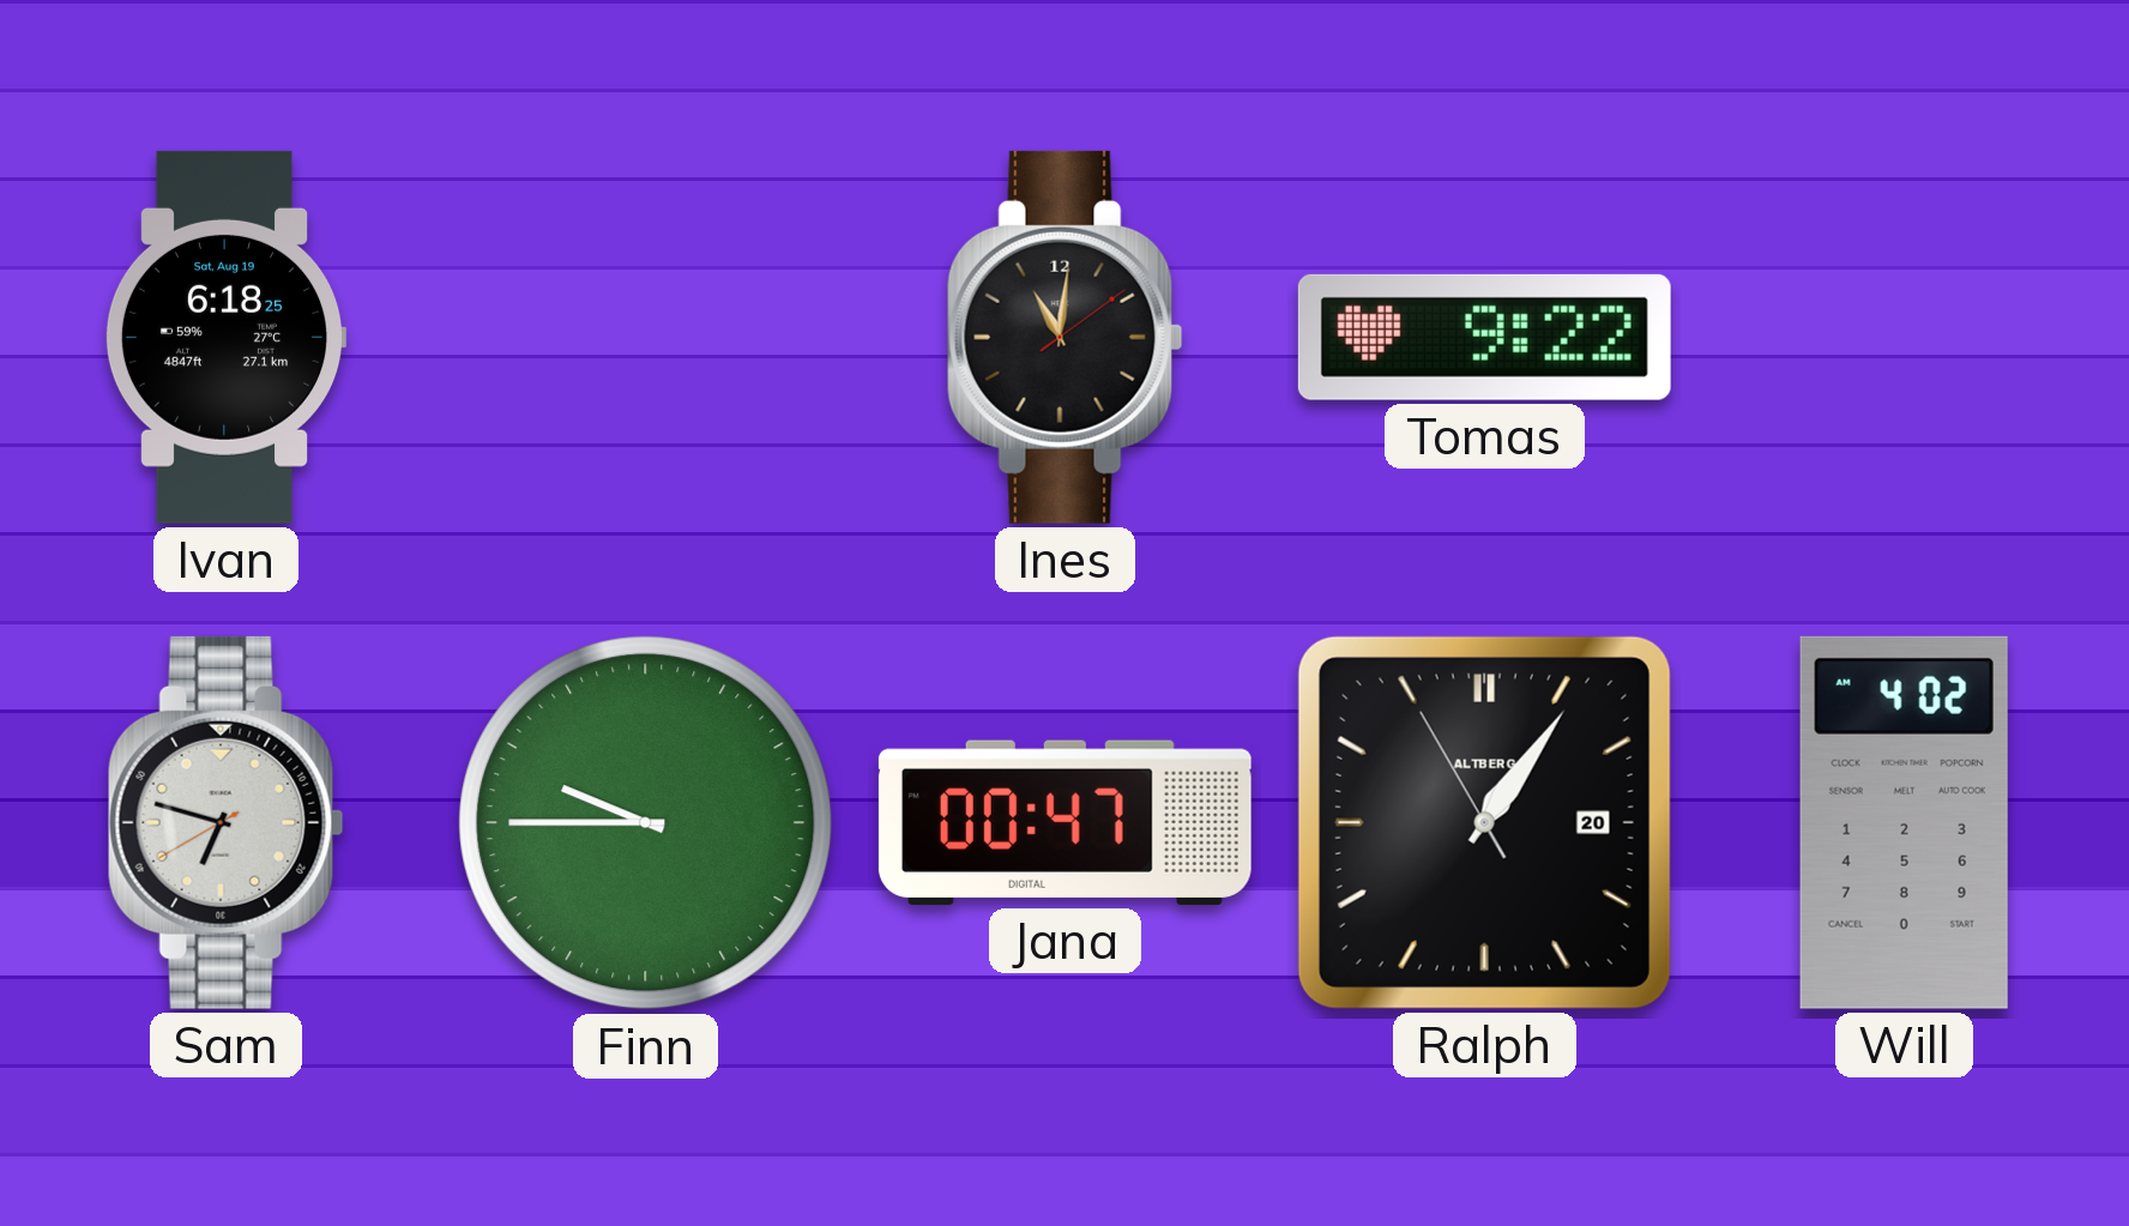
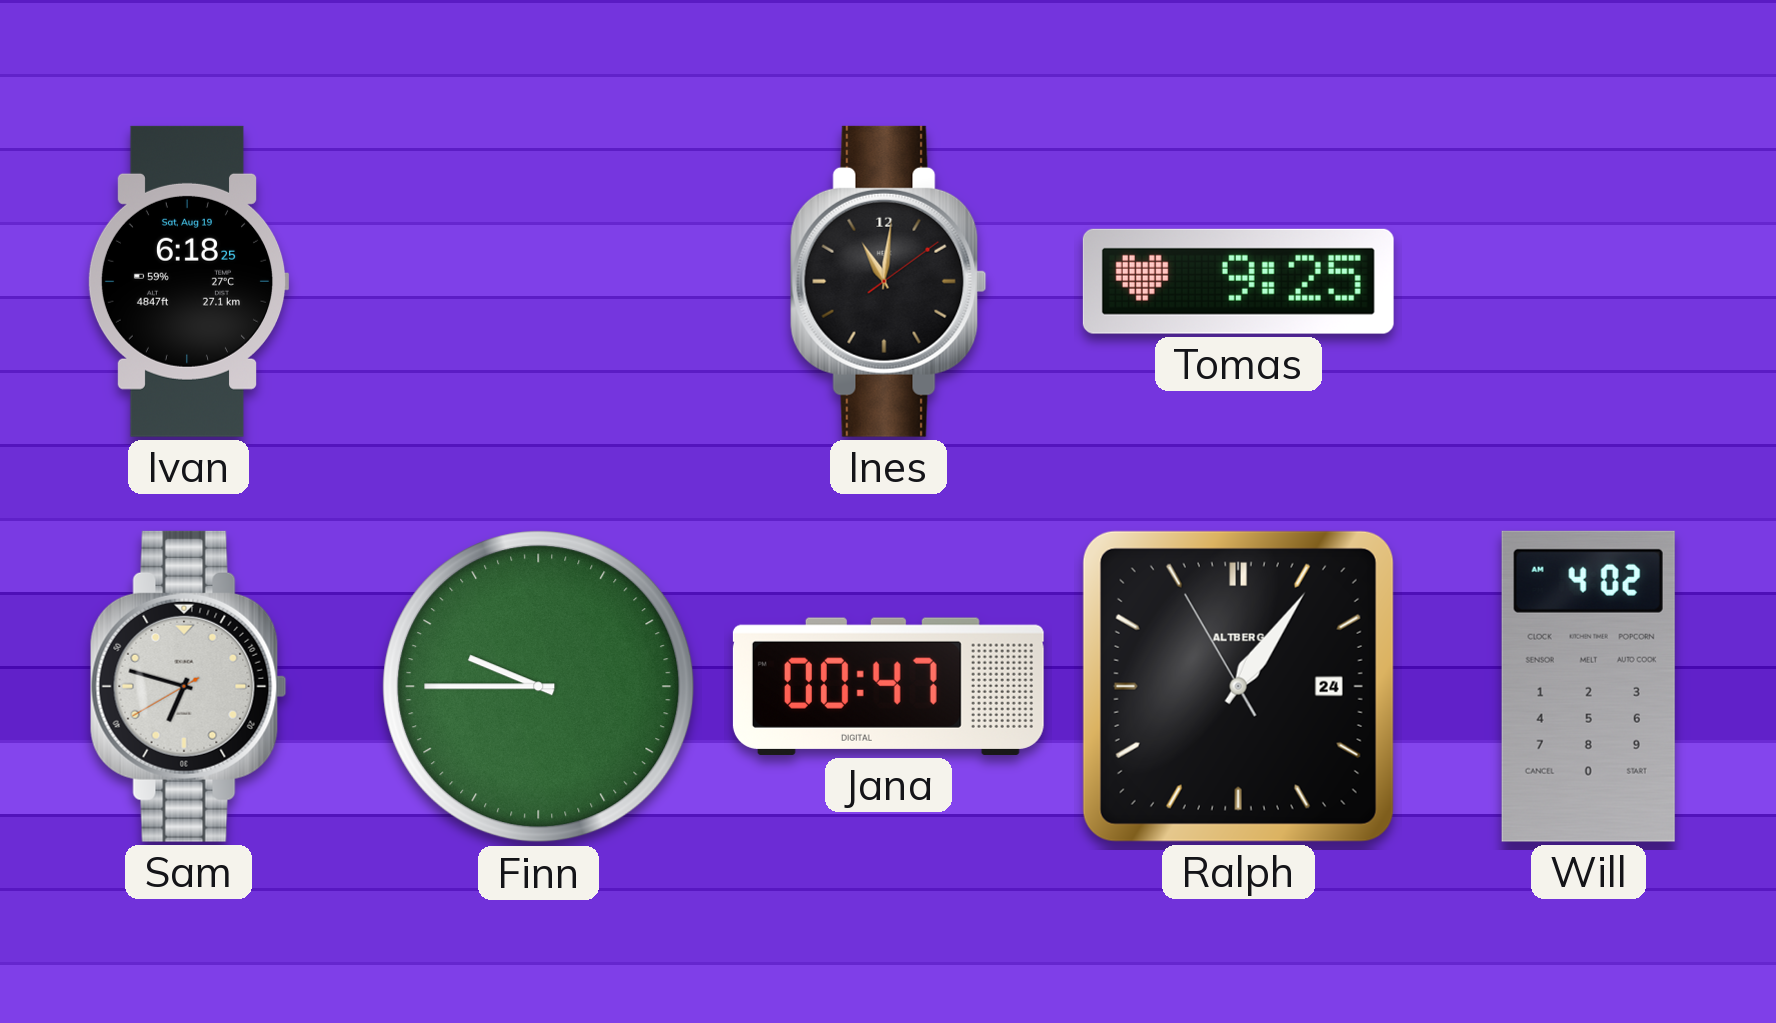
Tomas: 9:22 -> 9:25
Ralph date: 20 -> 24
